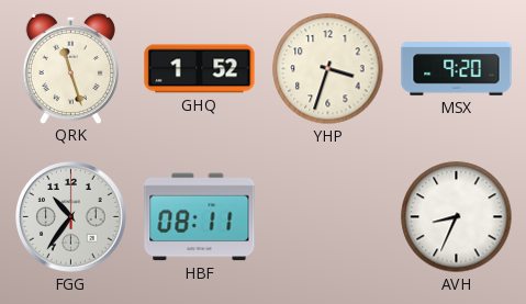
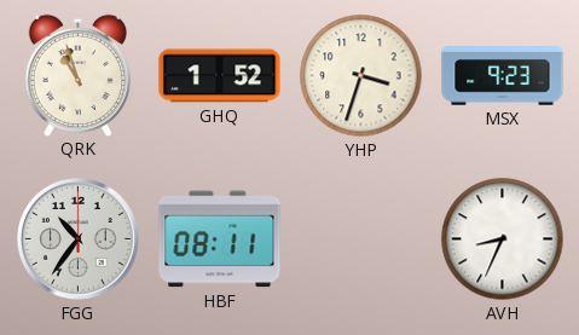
QRK: 11:27 -> 10:57
MSX: 9:20 -> 9:23
